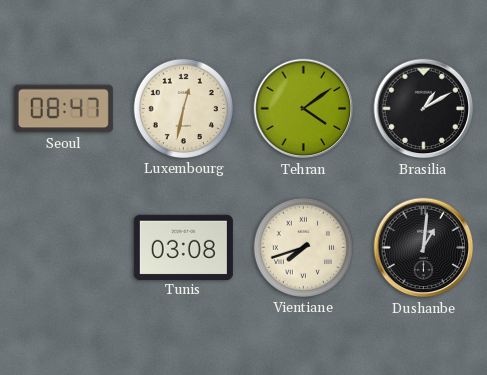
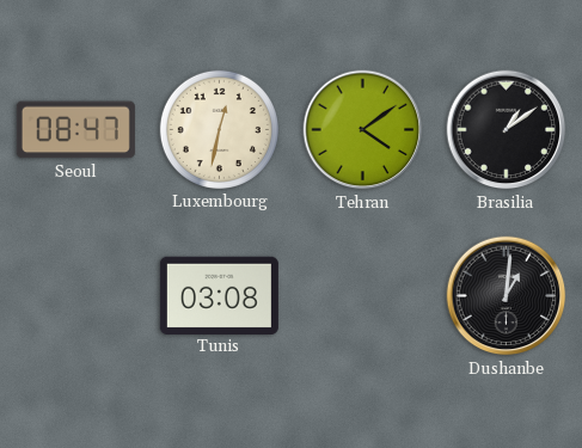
Brasilia: 1:10 -> 1:09
Vientiane: 7:42 -> none
